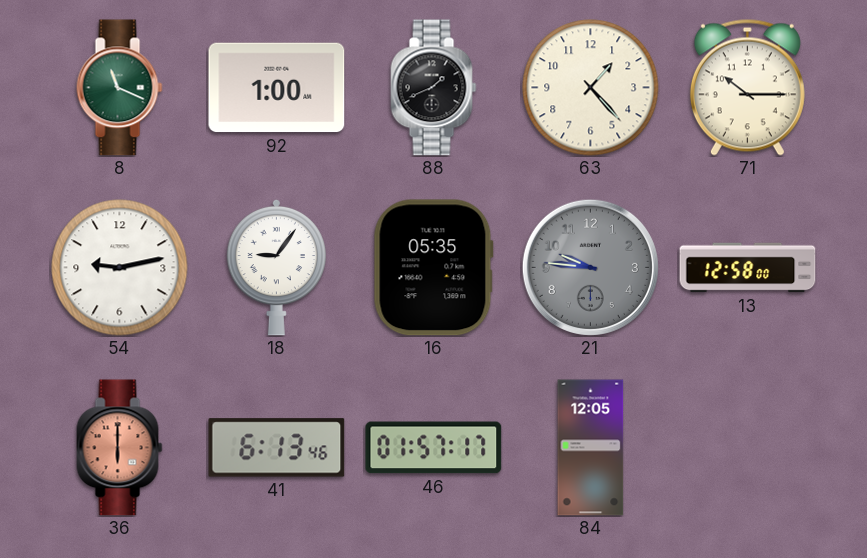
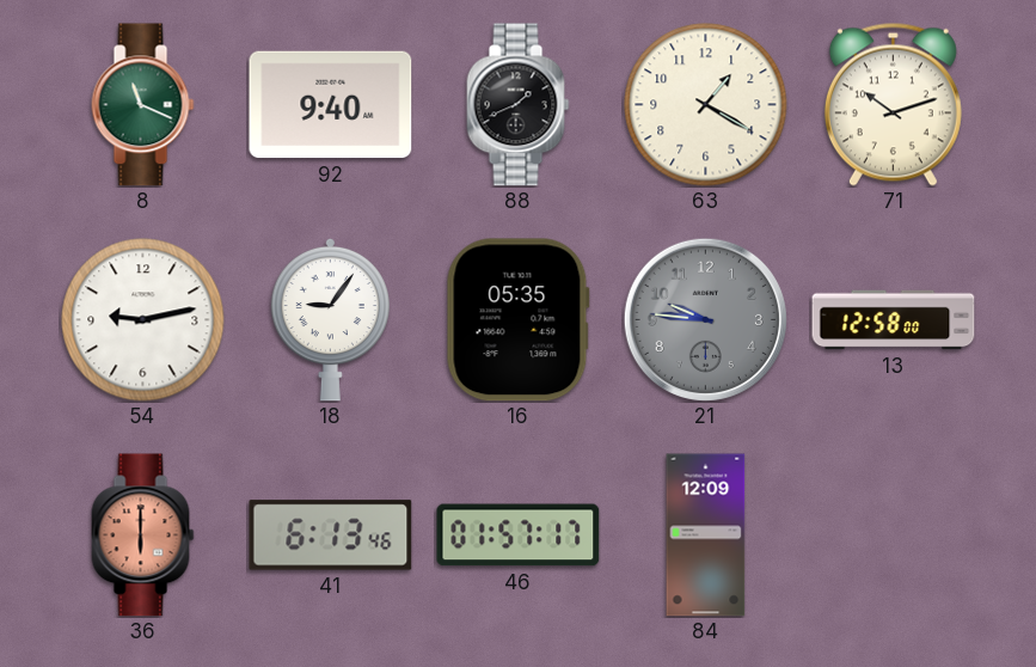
92: 1:00 -> 9:40
63: 1:23 -> 1:20
71: 10:15 -> 10:12
84: 12:05 -> 12:09
